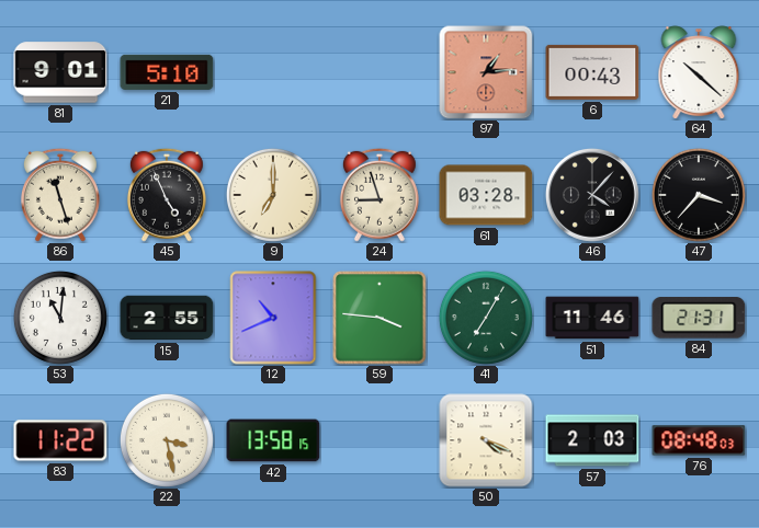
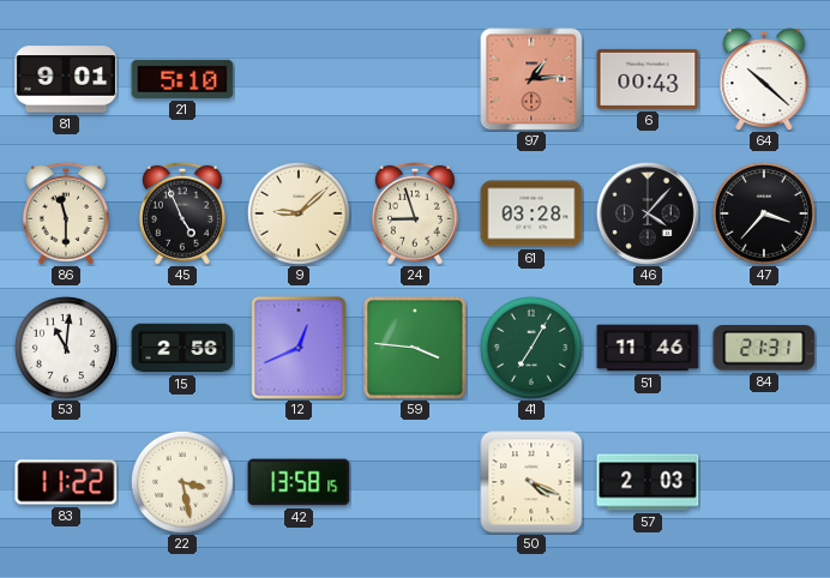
86: 11:27 -> 11:30
9: 7:00 -> 9:08
15: 2:55 -> 2:56
12: 10:41 -> 12:41
76: 08:48 -> none
